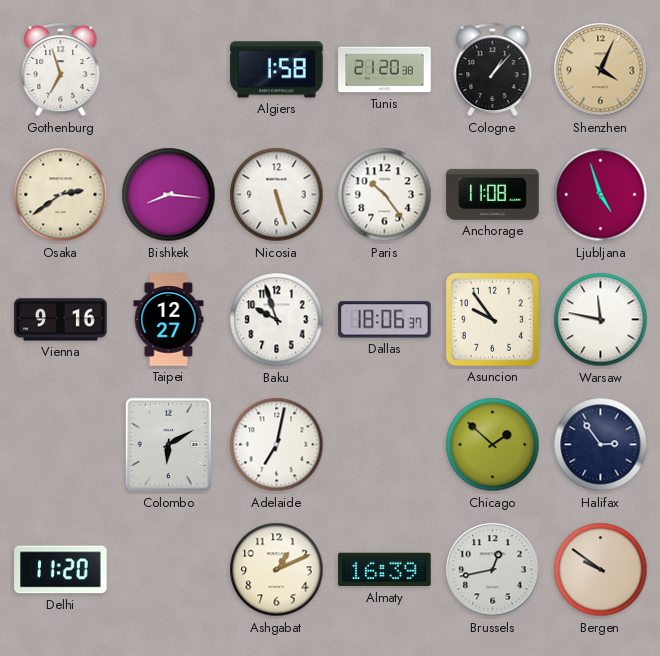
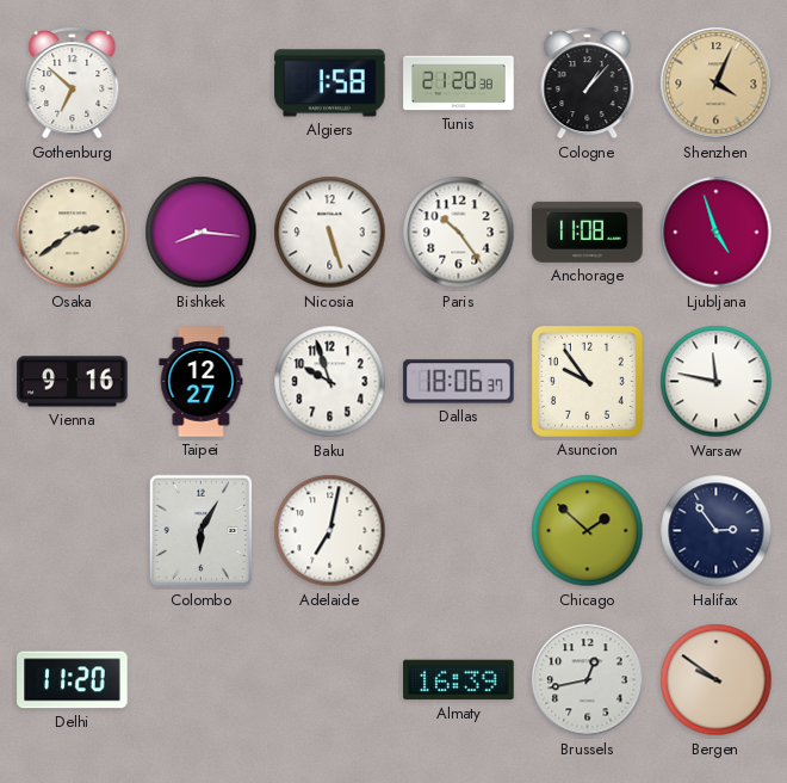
Gothenburg: 6:57 -> 6:52
Colombo: 6:10 -> 6:05
Ashgabat: 1:11 -> none
